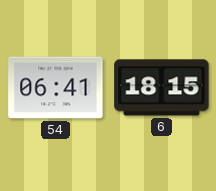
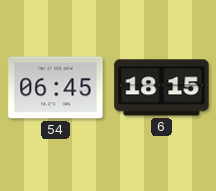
54: 06:41 -> 06:45
